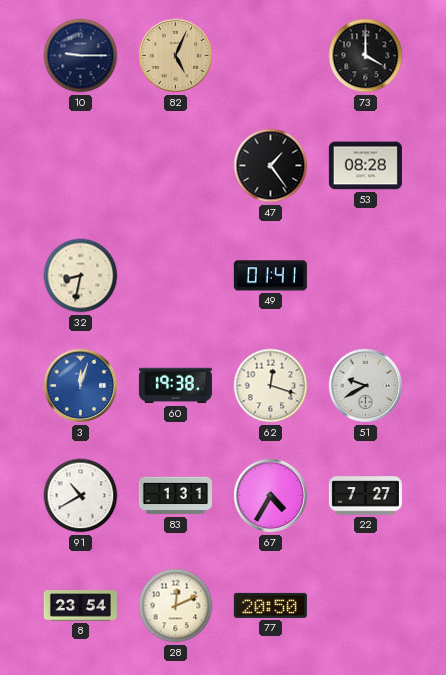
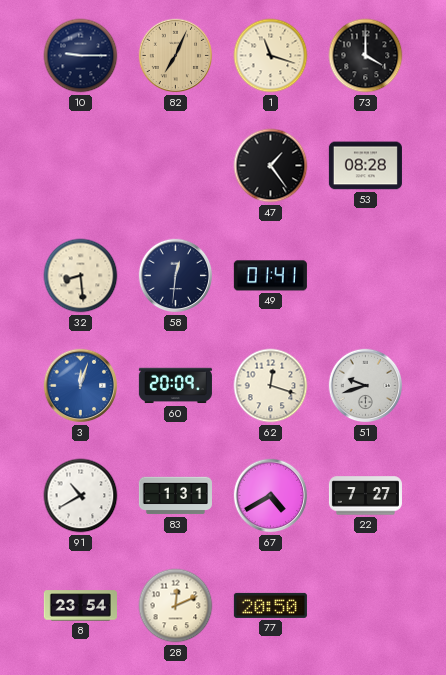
82: 5:04 -> 7:04
1: none -> 11:18
32: 8:32 -> 8:29
58: none -> 12:31
60: 19:38 -> 20:09
51: 9:40 -> 9:42
67: 4:35 -> 4:40
